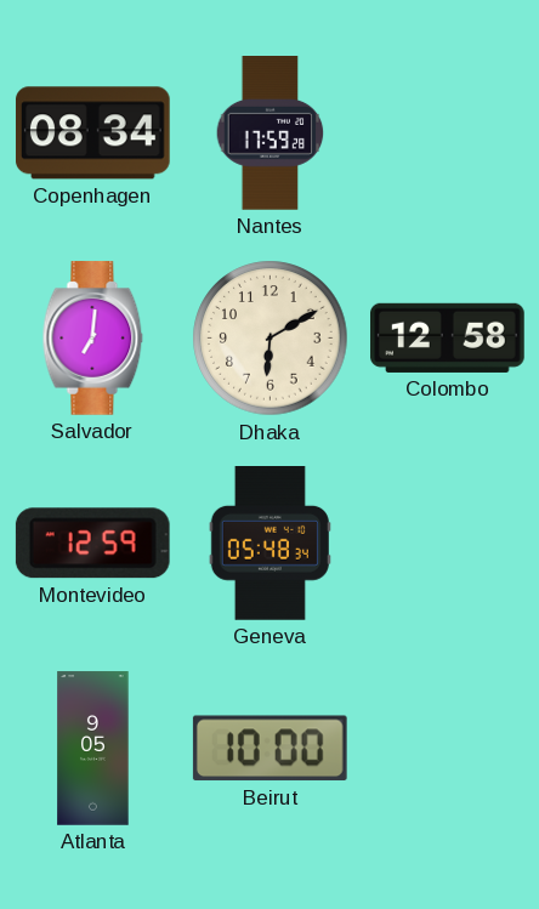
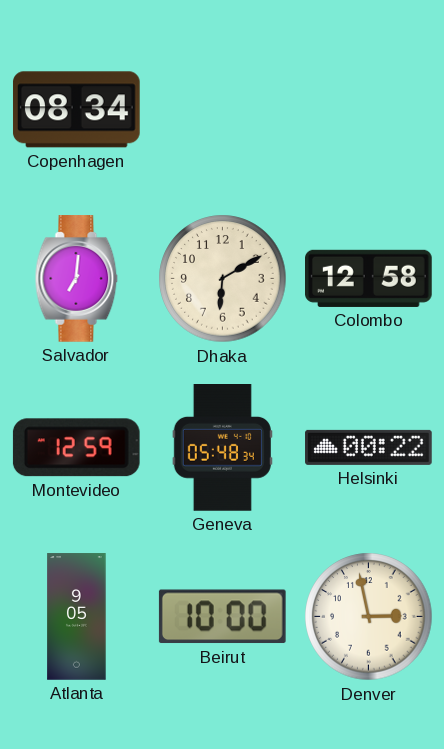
Nantes: 17:59 -> none
Helsinki: none -> 00:22
Denver: none -> 2:58
